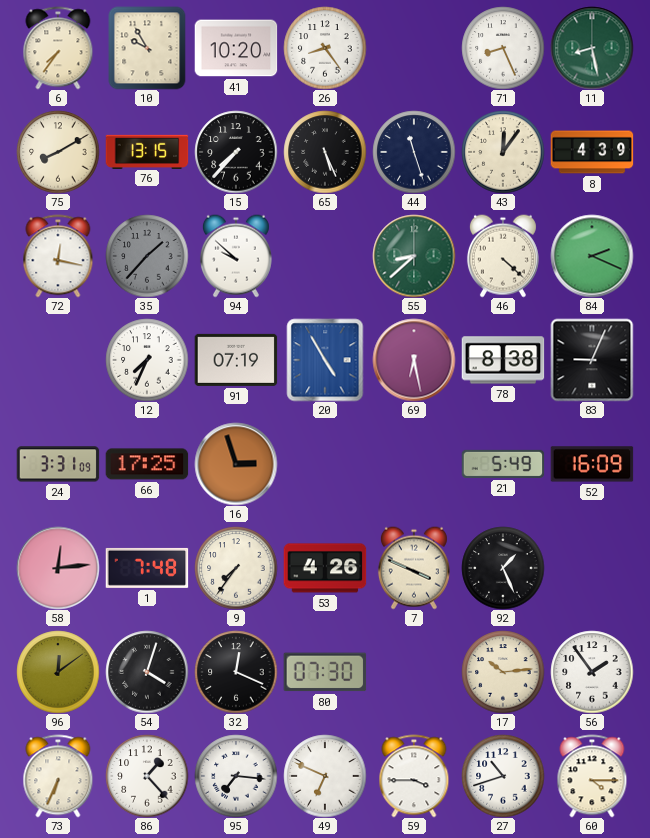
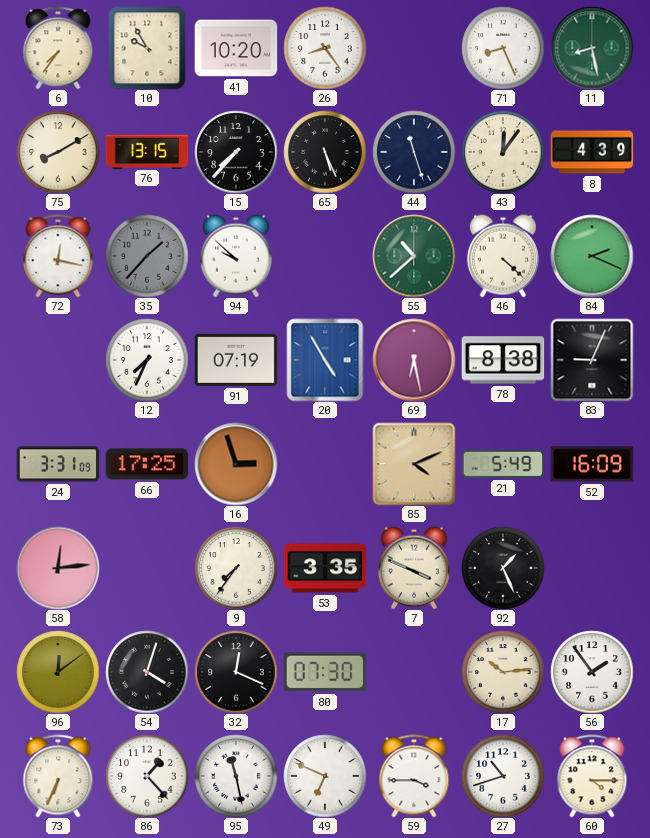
55: 8:38 -> 10:38
85: none -> 4:11
1: 7:48 -> none
53: 4:26 -> 3:35
95: 7:16 -> 11:28
